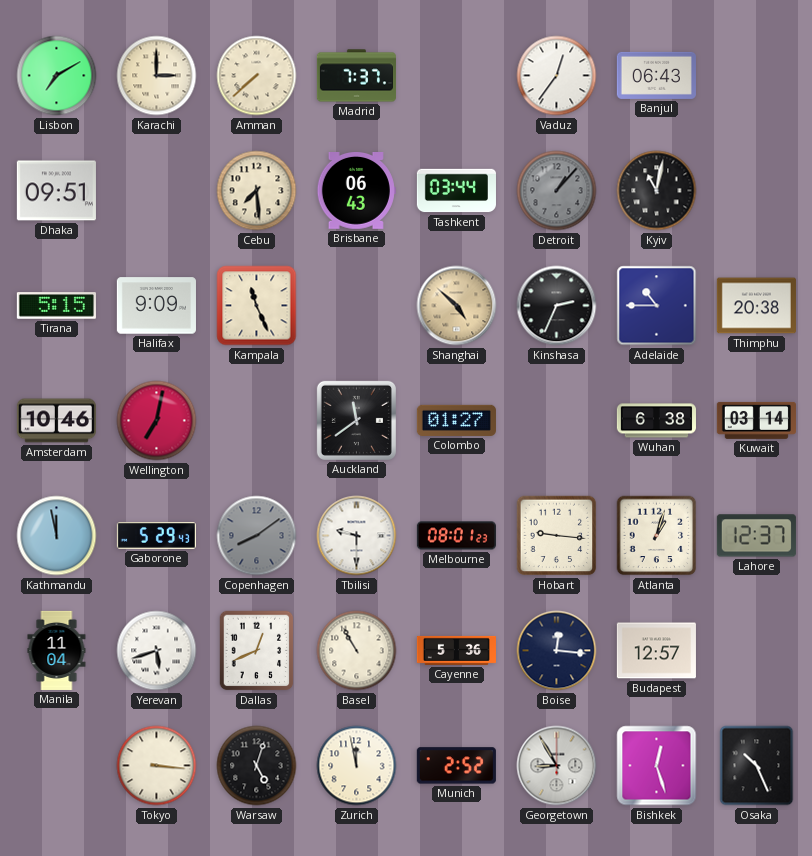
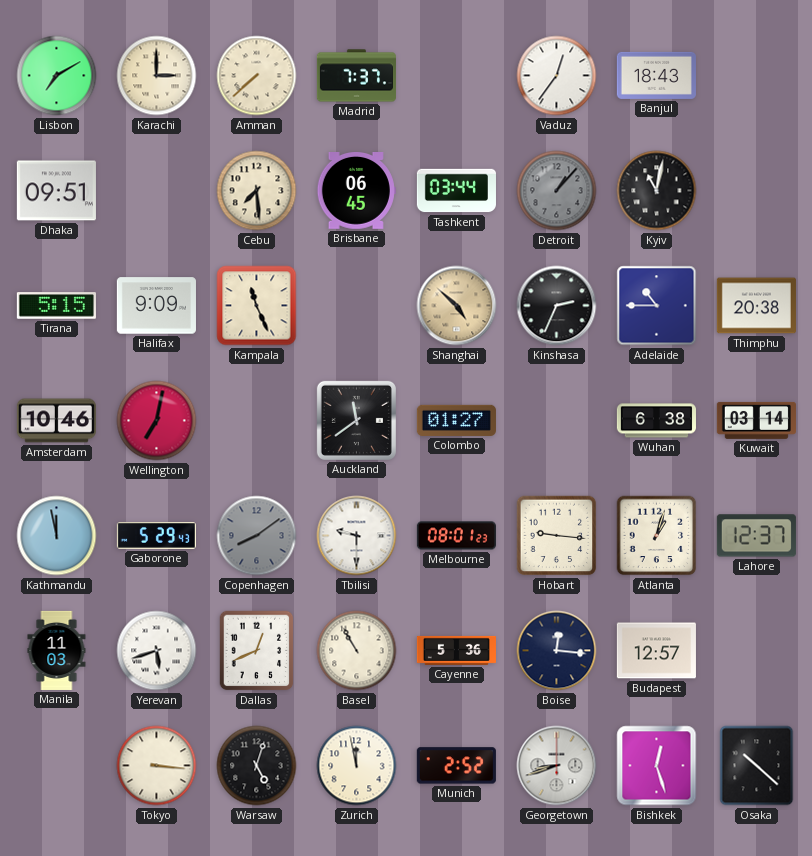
Banjul: 06:43 -> 18:43
Brisbane: 06:43 -> 06:45
Manila: 11:04 -> 11:03
Georgetown: 8:55 -> 8:42
Osaka: 10:26 -> 10:22
